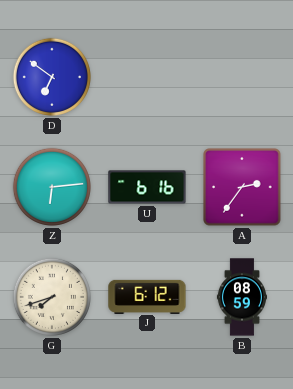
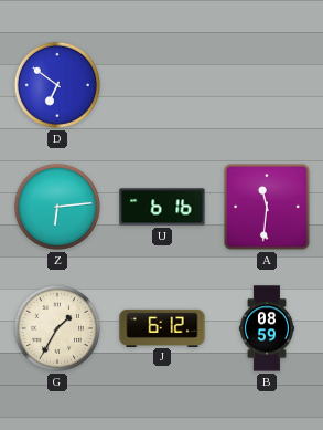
A: 2:36 -> 11:31
G: 7:42 -> 1:35
